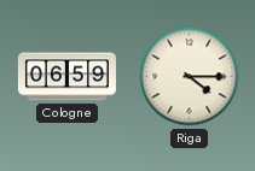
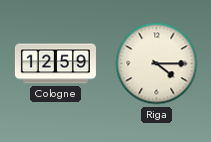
Cologne: 06:59 -> 12:59
